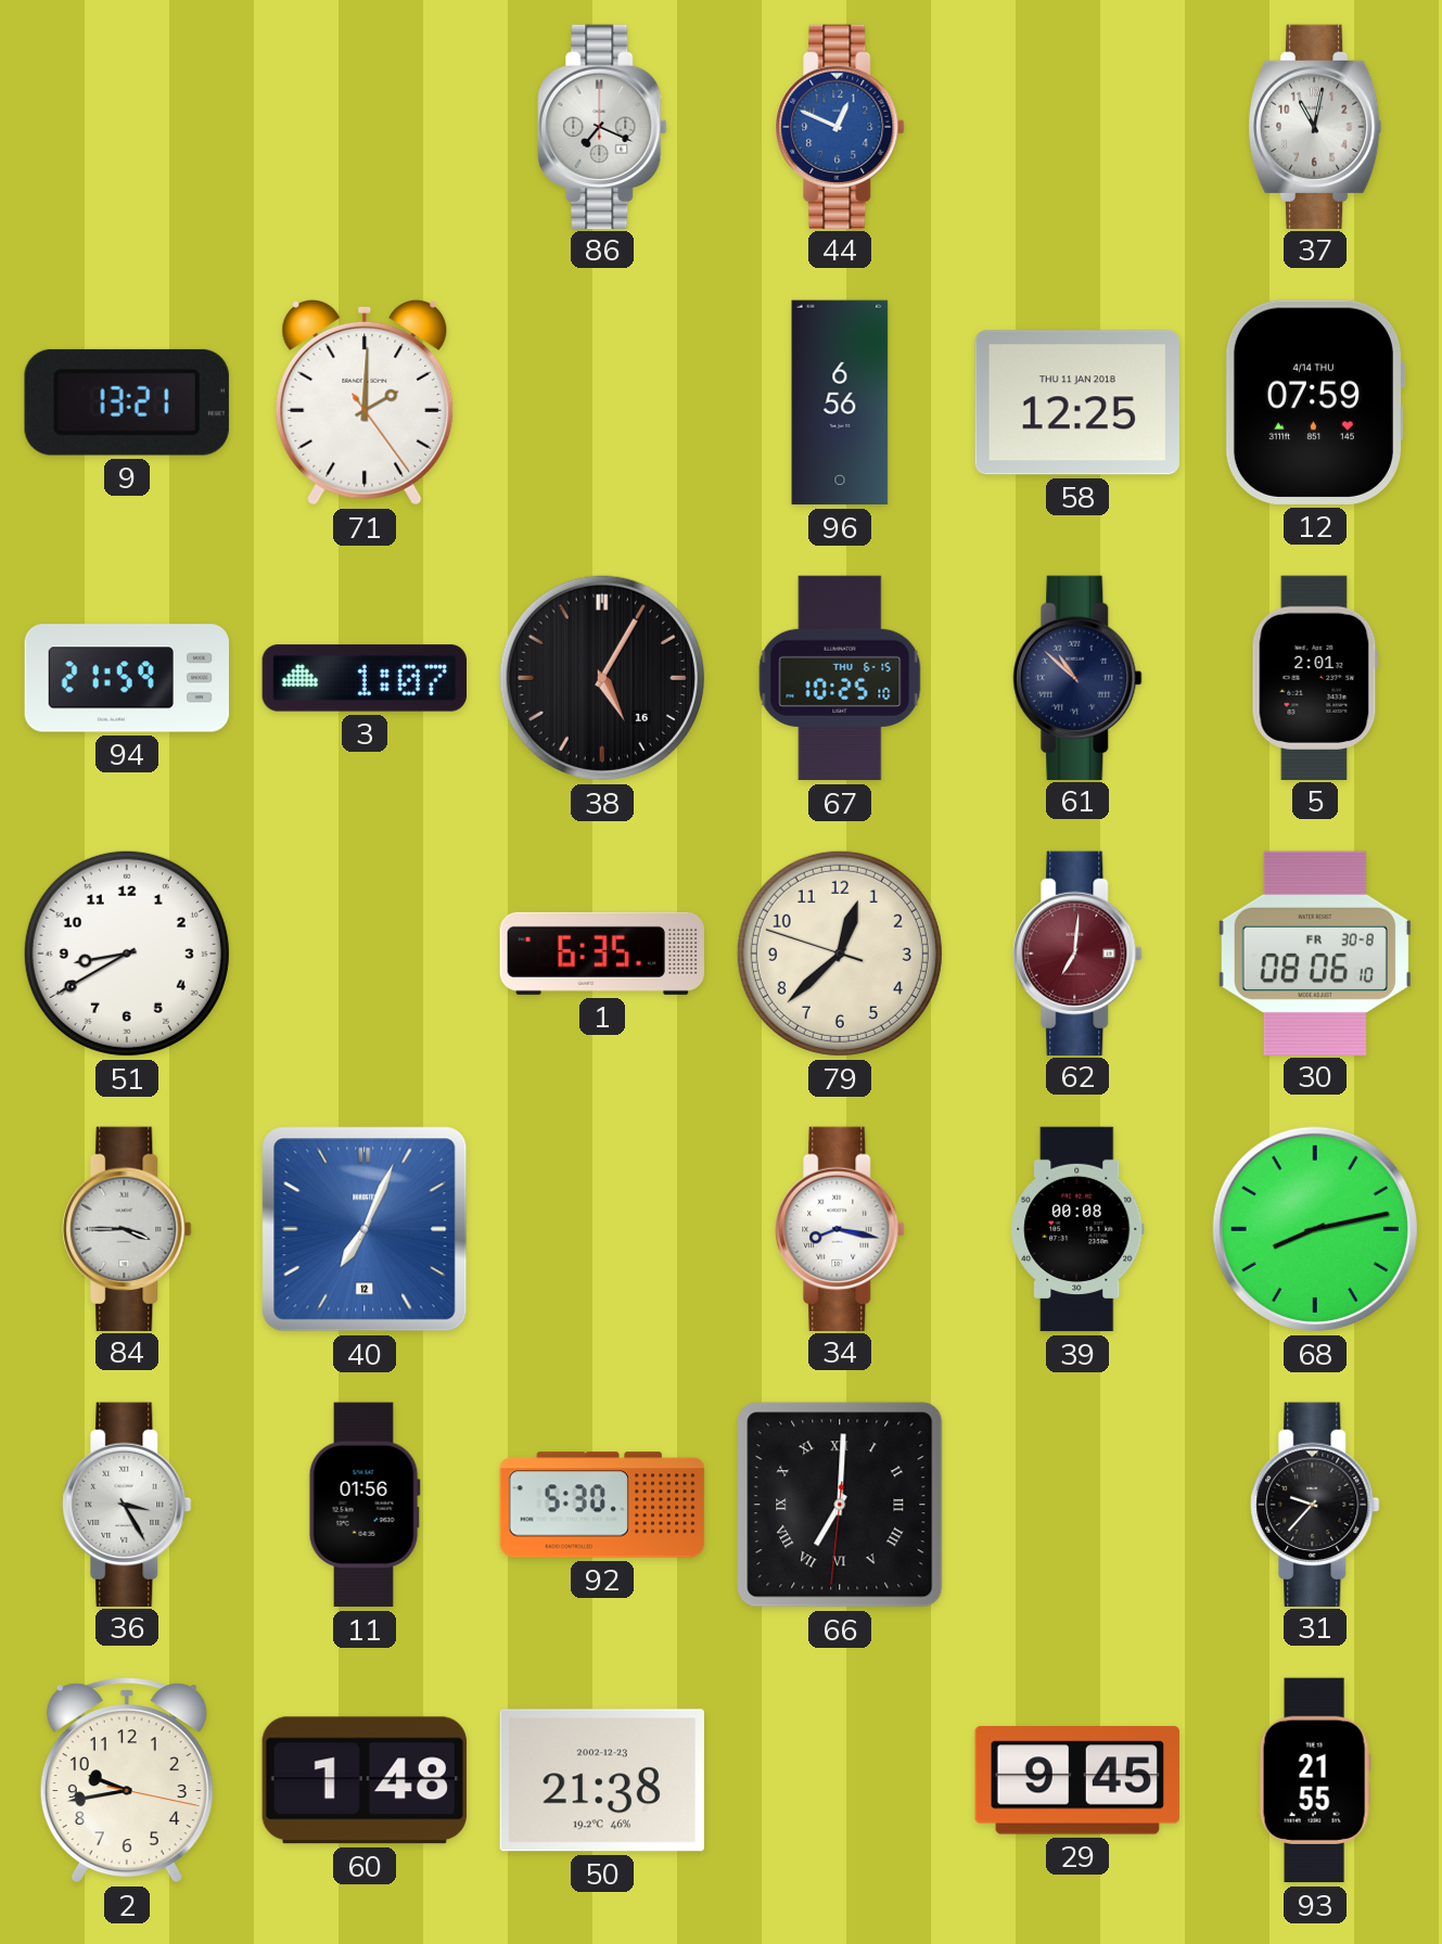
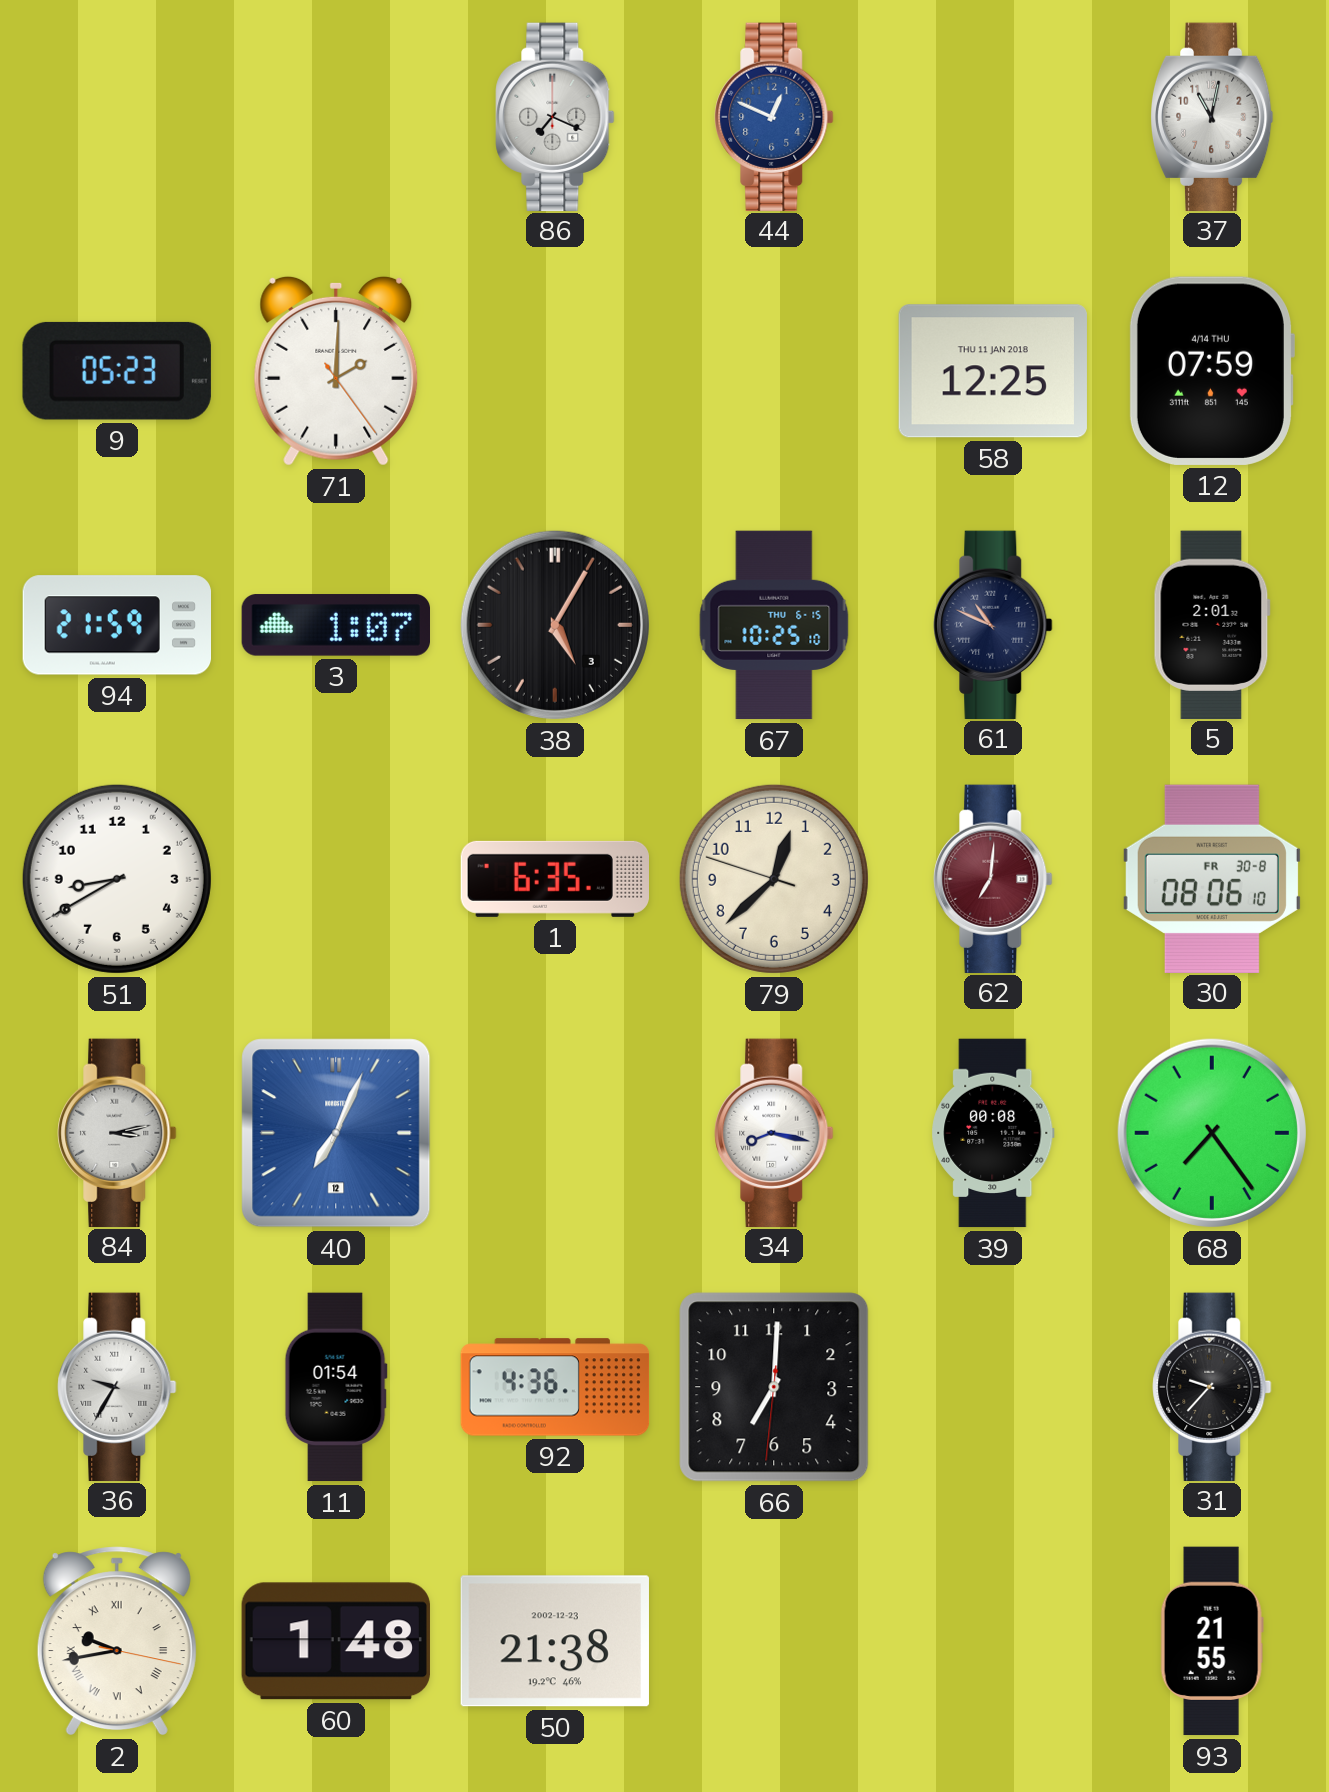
9: 13:21 -> 05:23
96: 6:56 -> none
38 date: 16 -> 3
61: 10:52 -> 10:49
84: 3:45 -> 3:13
68: 8:13 -> 7:24
36: 3:25 -> 9:35
11: 01:56 -> 01:54
92: 5:30 -> 4:36
66 numerals: Roman -> Arabic
2 numerals: Arabic -> Roman
29: 9:45 -> none
